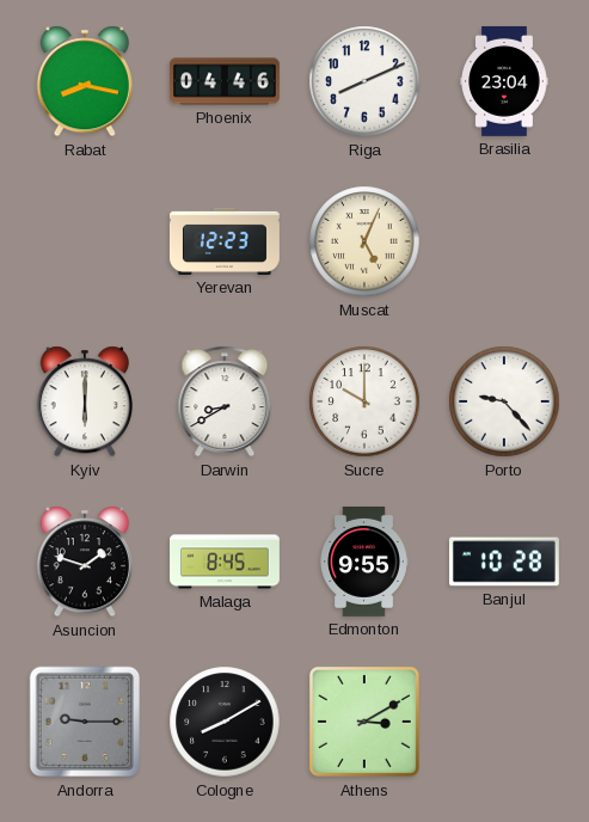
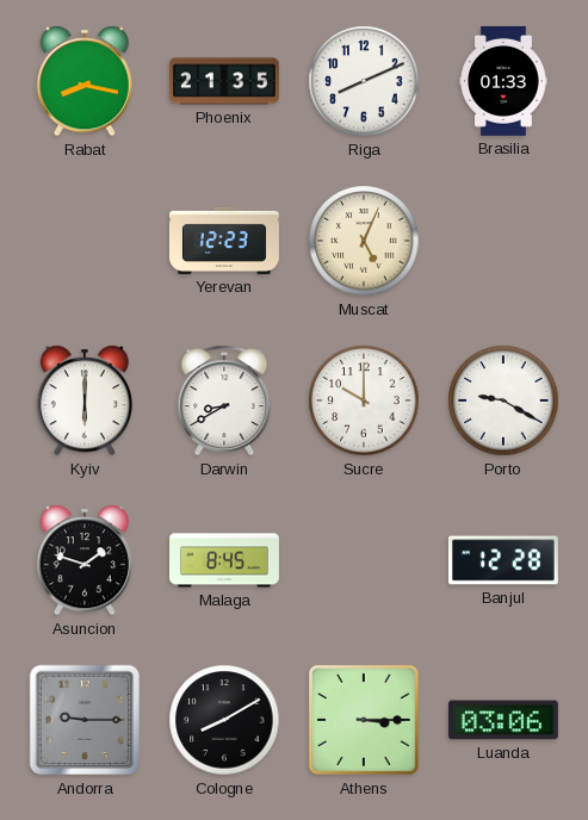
Phoenix: 04:46 -> 21:35
Brasilia: 23:04 -> 01:33
Porto: 9:23 -> 9:20
Edmonton: 9:55 -> none
Banjul: 10:28 -> 12:28
Athens: 3:10 -> 3:15
Luanda: none -> 03:06
